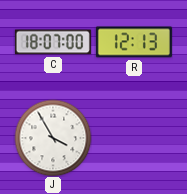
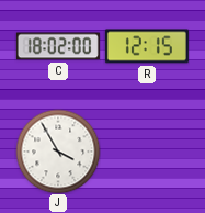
C: 18:07 -> 18:02
R: 12:13 -> 12:15
